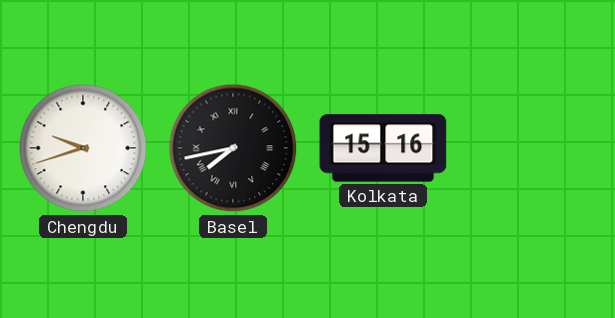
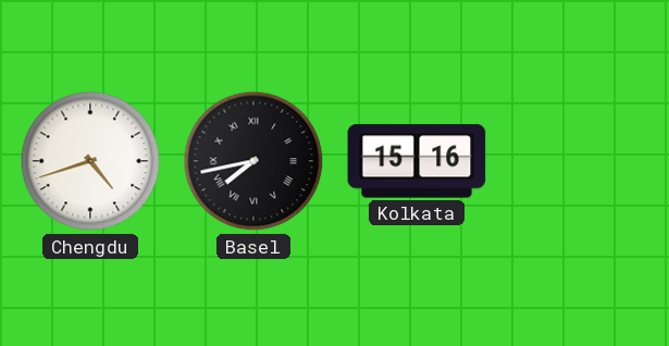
Chengdu: 9:42 -> 4:42
